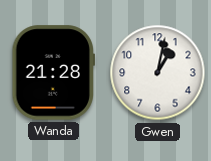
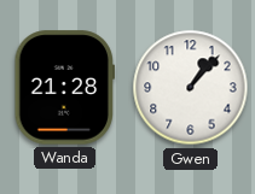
Gwen: 1:02 -> 1:07
